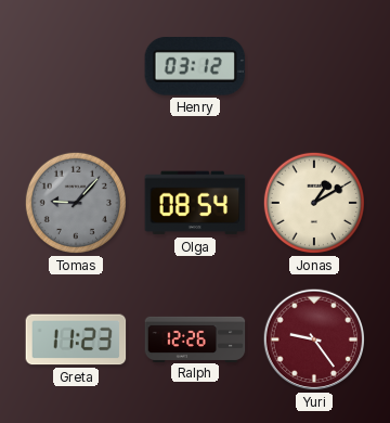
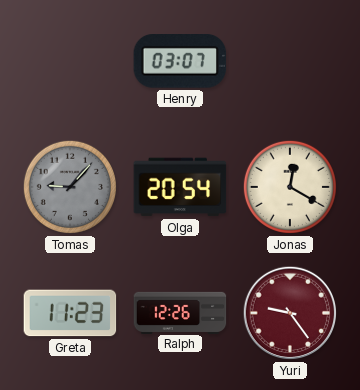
Henry: 03:12 -> 03:07
Olga: 08:54 -> 20:54
Jonas: 1:10 -> 12:20
